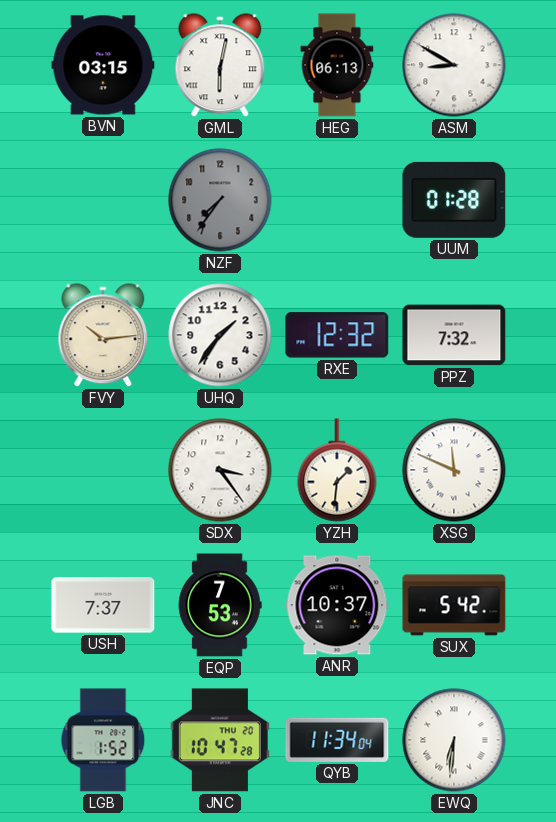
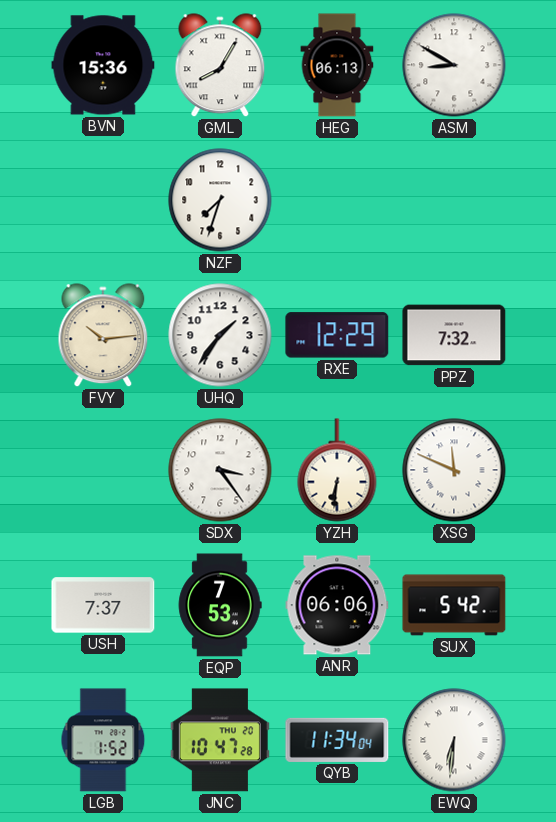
BVN: 03:15 -> 15:36
GML: 6:02 -> 8:05
NZF: 7:36 -> 7:33
NZF dial: grey -> white
UUM: 01:28 -> none
RXE: 12:32 -> 12:29
YZH: 1:31 -> 6:31
ANR: 10:37 -> 06:06
